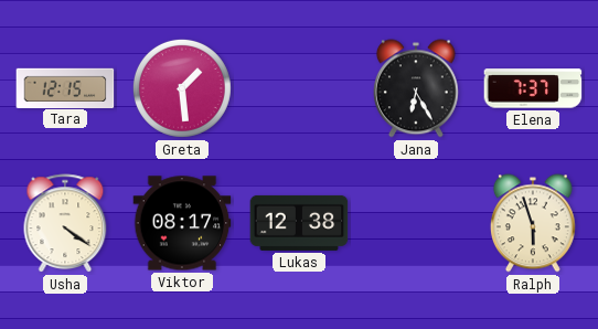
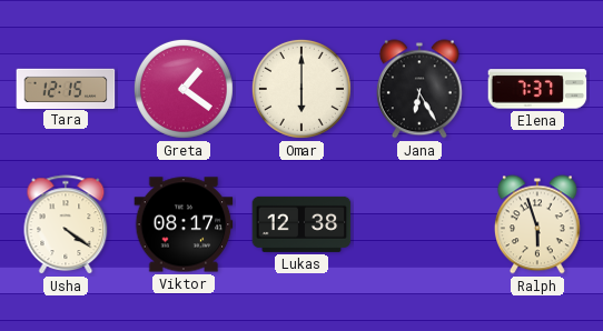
Greta: 1:29 -> 1:21
Omar: none -> 6:00
